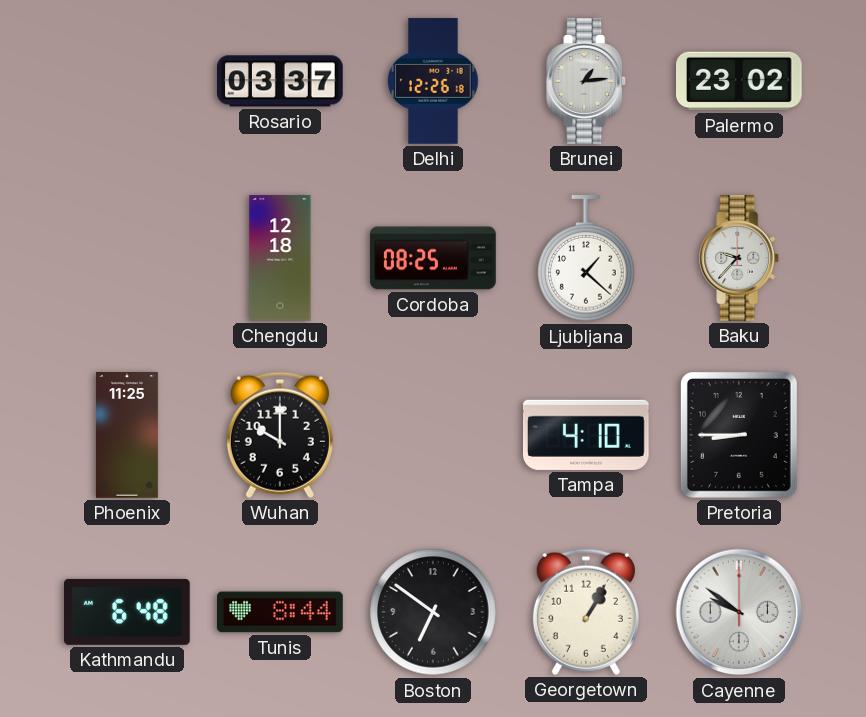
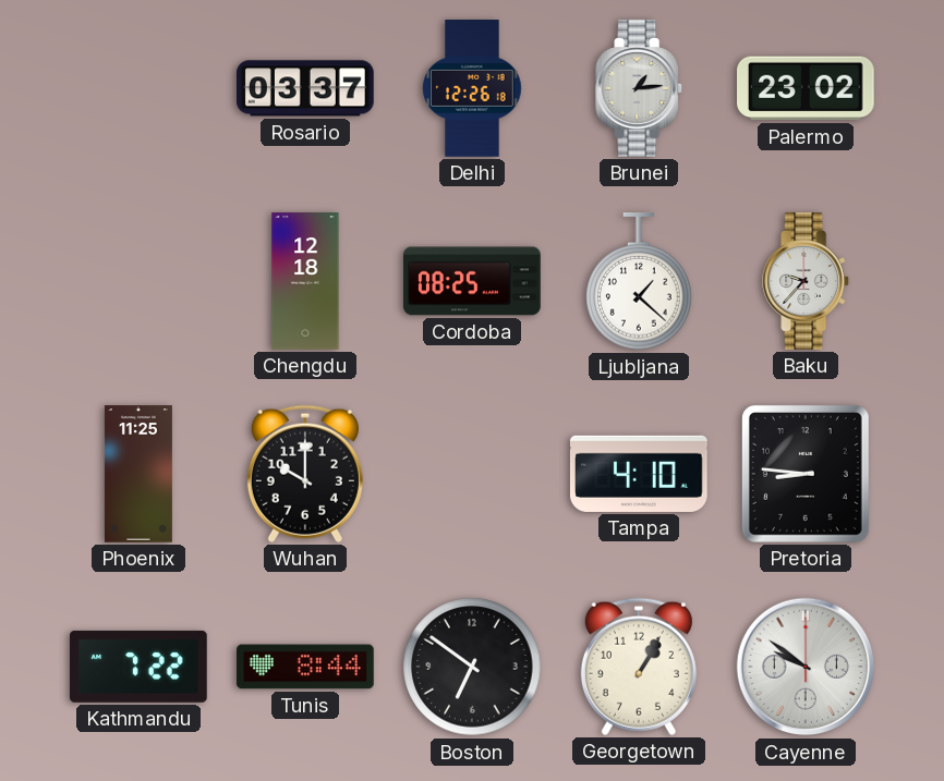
Pretoria: 8:45 -> 8:46
Kathmandu: 6:48 -> 7:22
